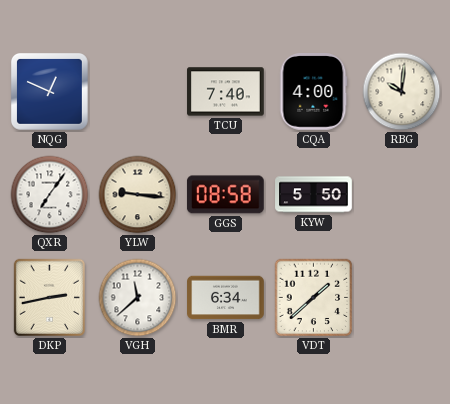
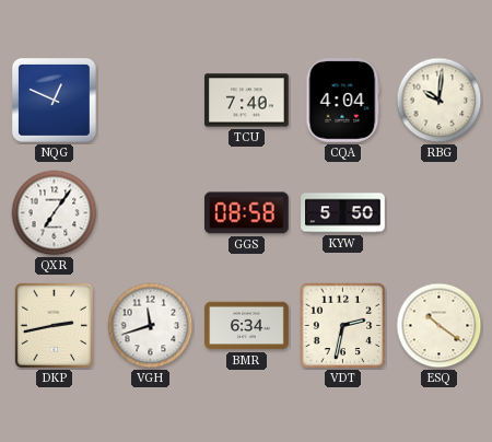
CQA: 4:00 -> 4:04
YLW: 9:16 -> none
VGH: 11:38 -> 11:42
VDT: 1:38 -> 2:32
ESQ: none -> 10:21
